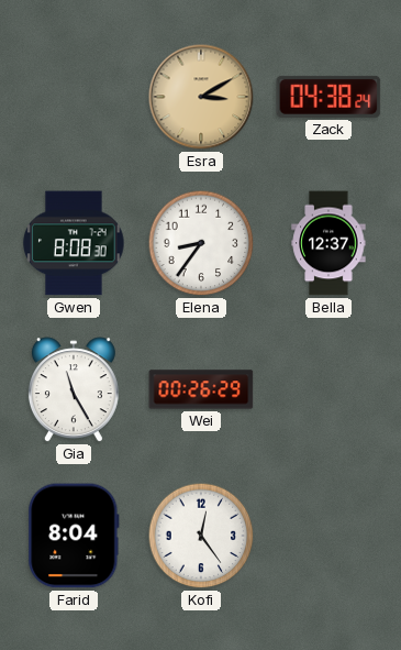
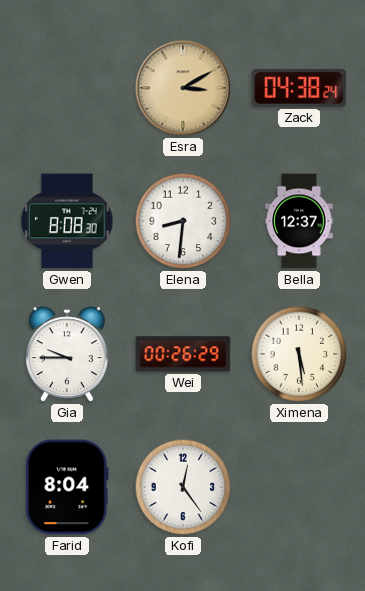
Elena: 8:36 -> 8:31
Gia: 11:25 -> 9:45
Ximena: none -> 5:29
